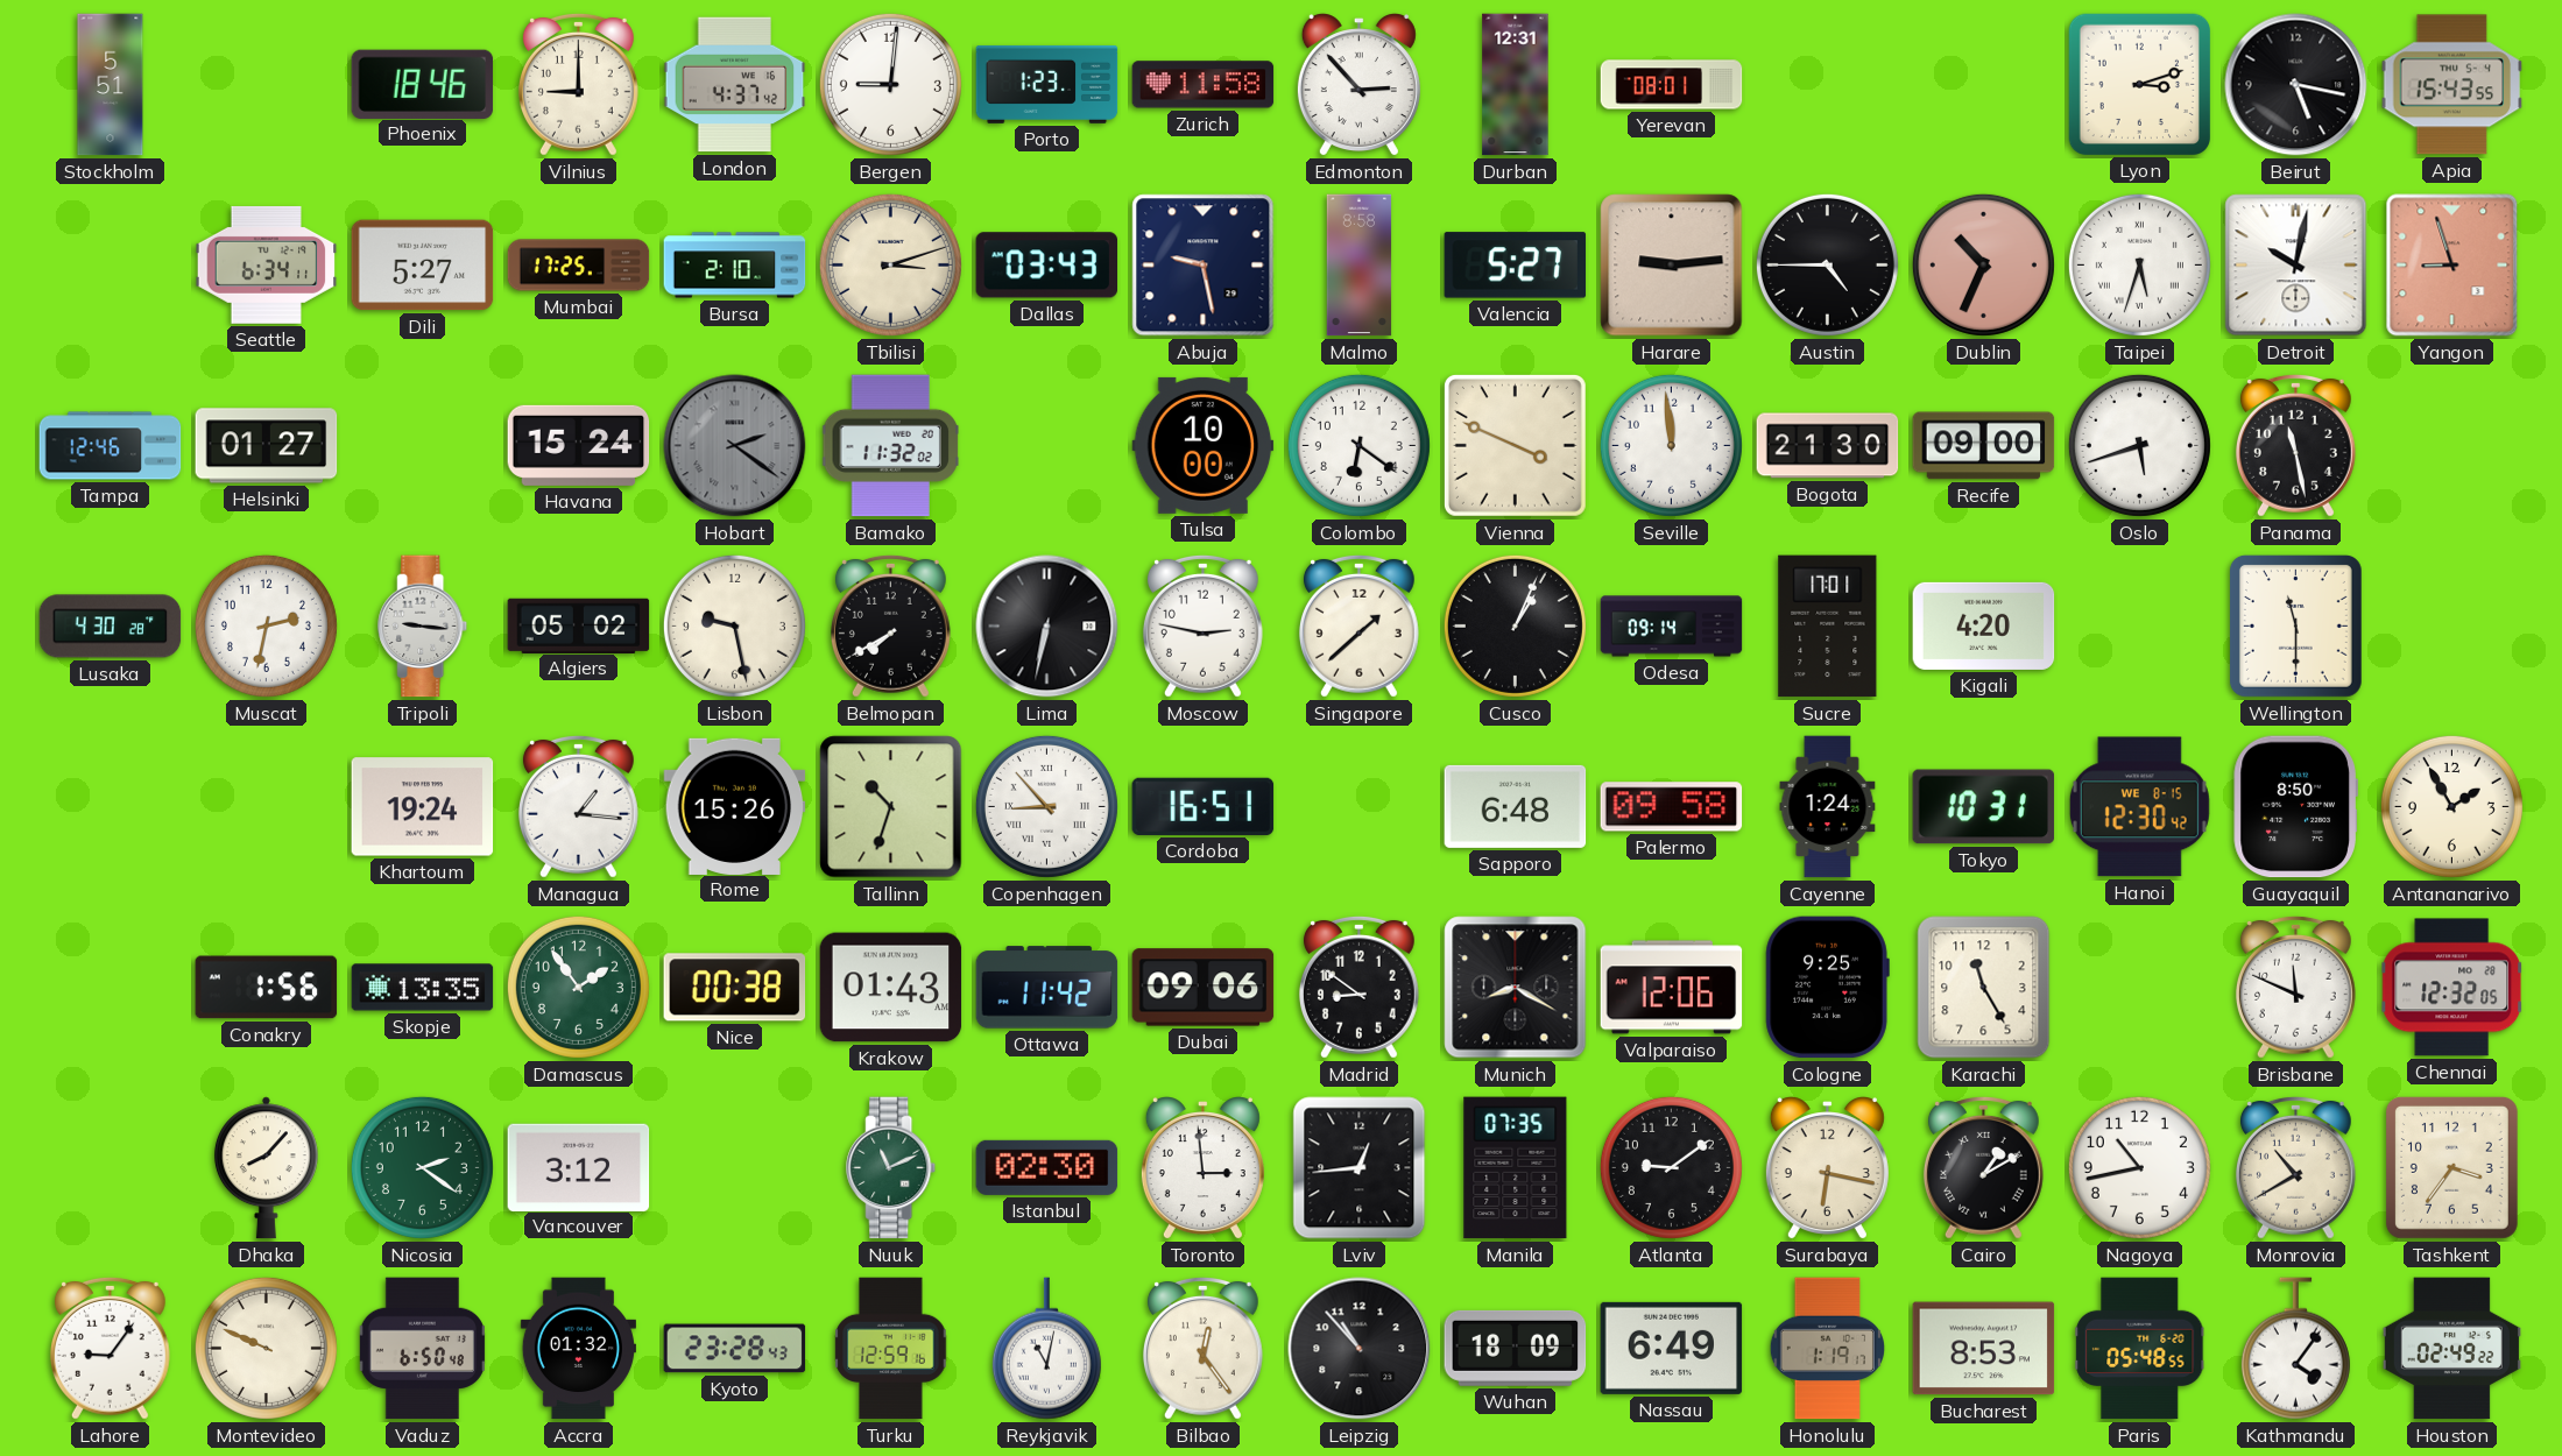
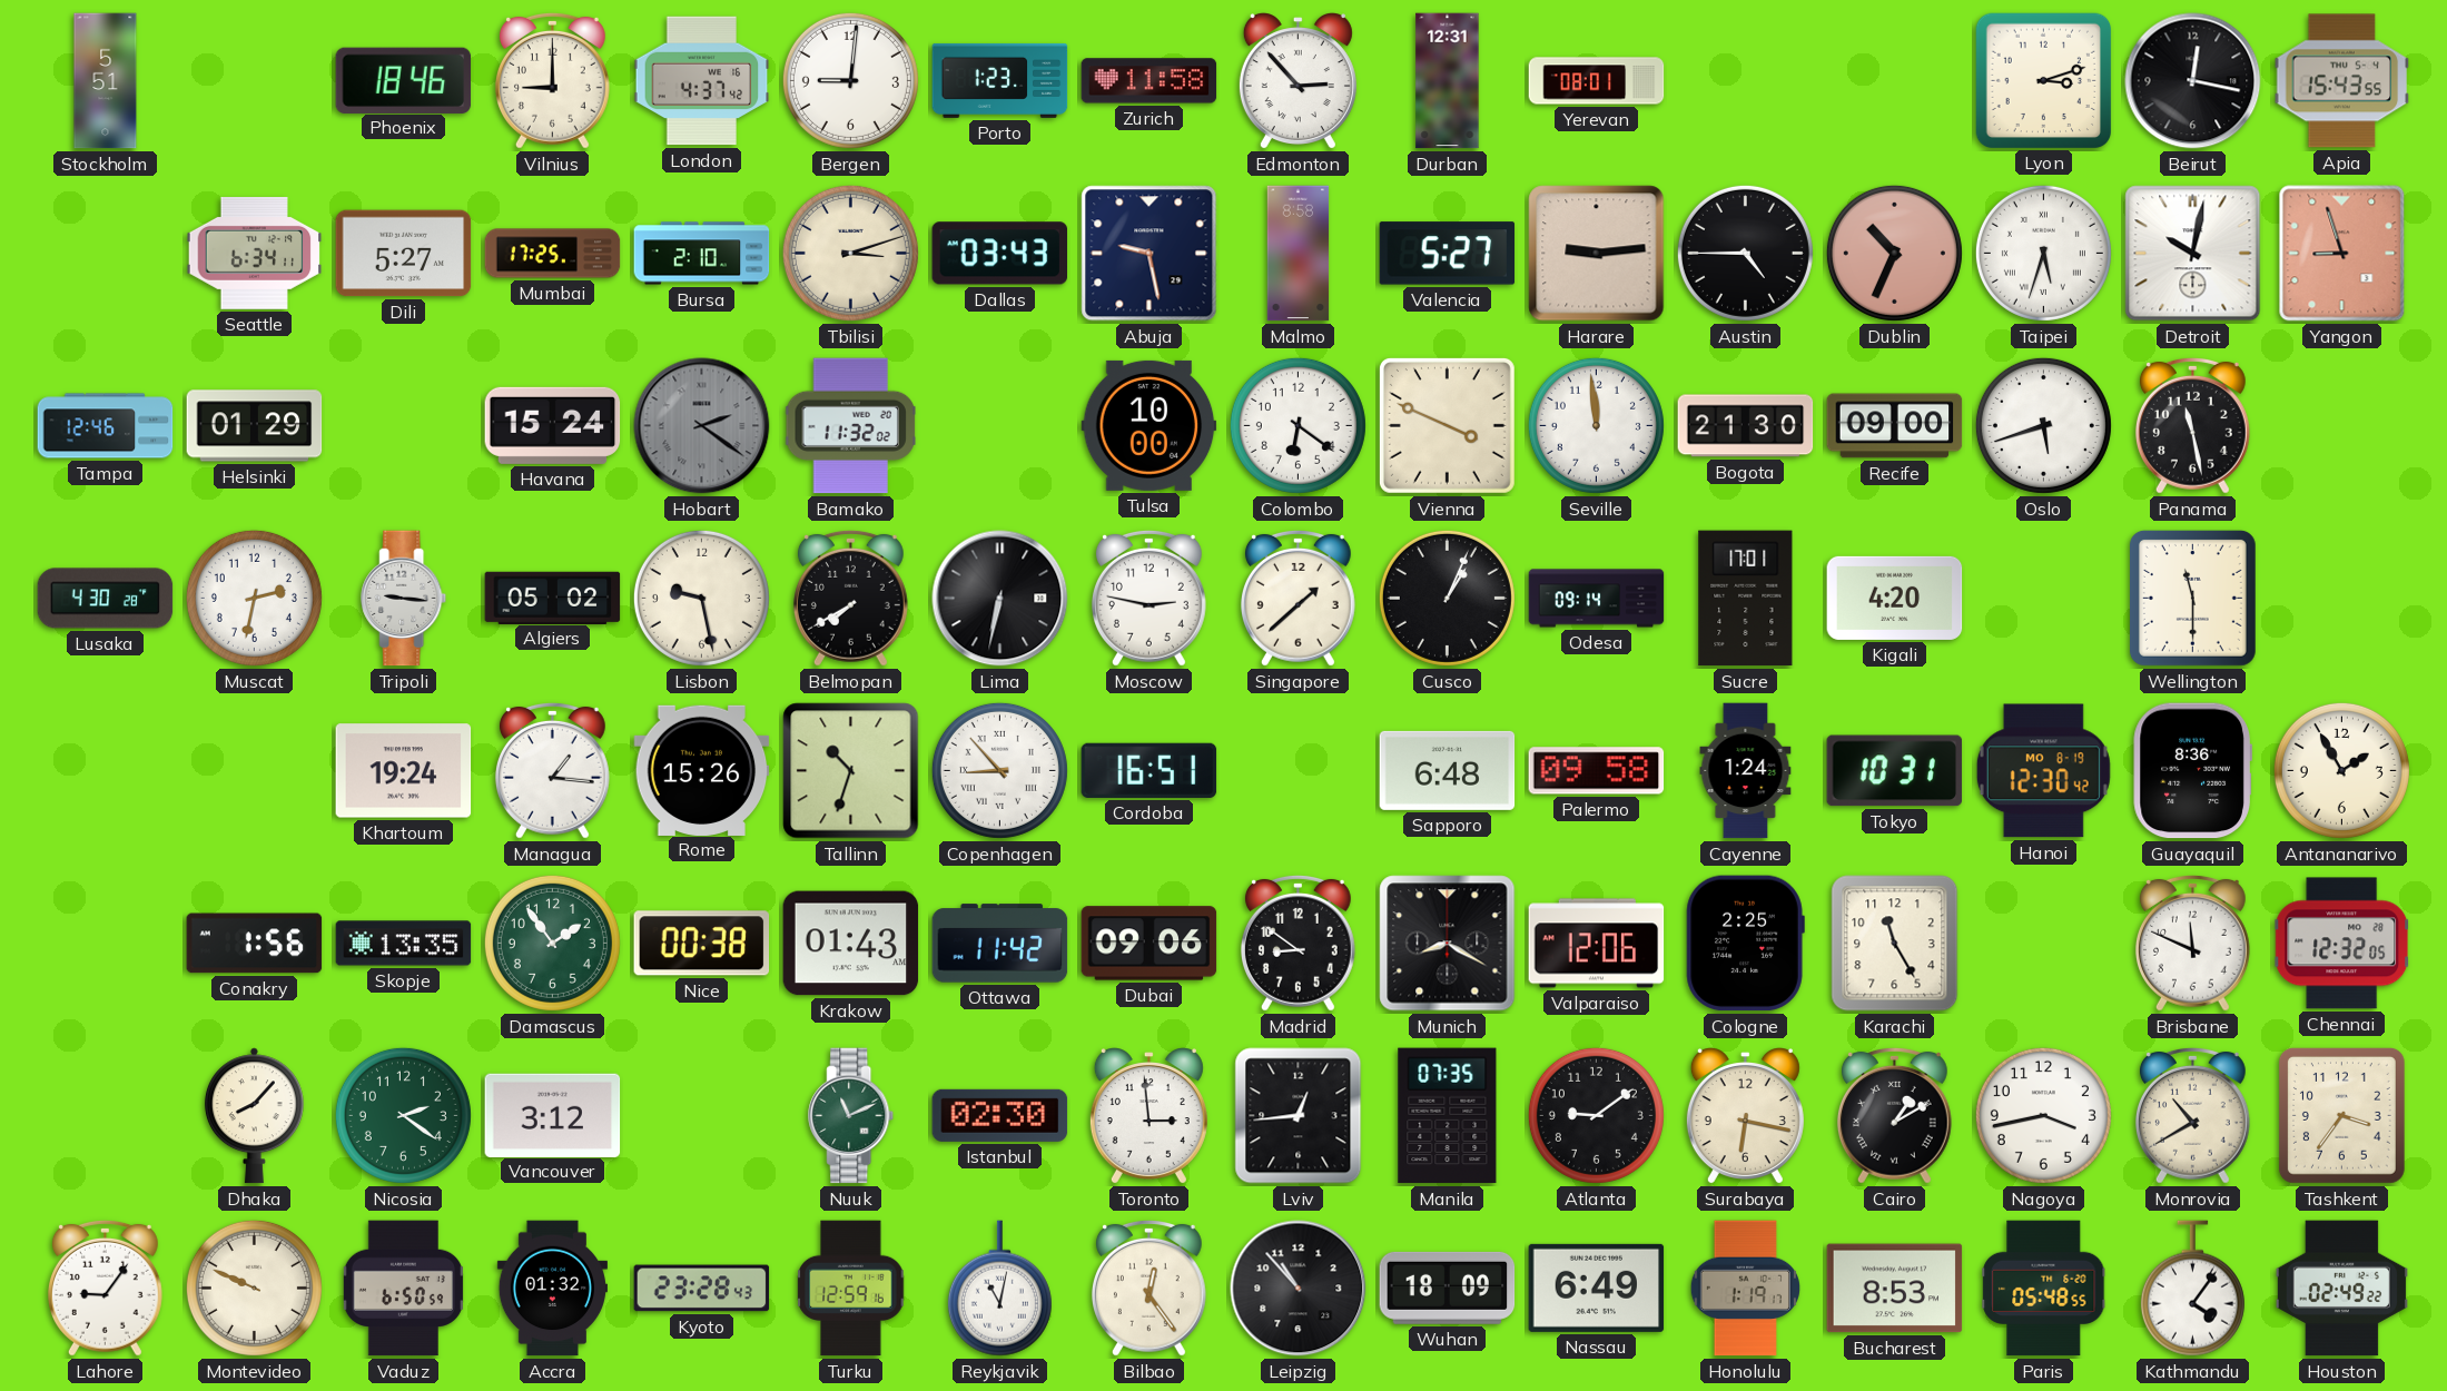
Beirut: 5:17 -> 12:17
Helsinki: 01:27 -> 01:29
Hanoi date: WE 8-15 -> MO 8-19
Guayaquil: 8:50 -> 8:36
Cologne: 9:25 -> 2:25
Nagoya: 10:43 -> 3:43
Vaduz: 6:50:48 -> 6:50:59
